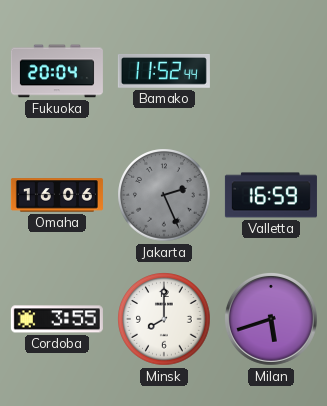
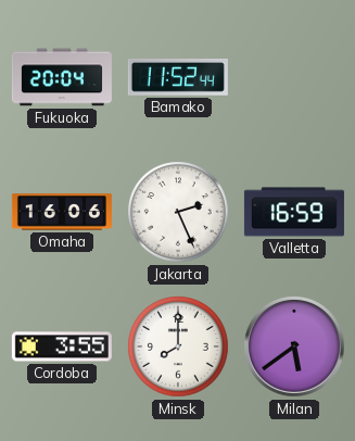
Jakarta dial: grey -> white
Milan: 5:42 -> 5:39
